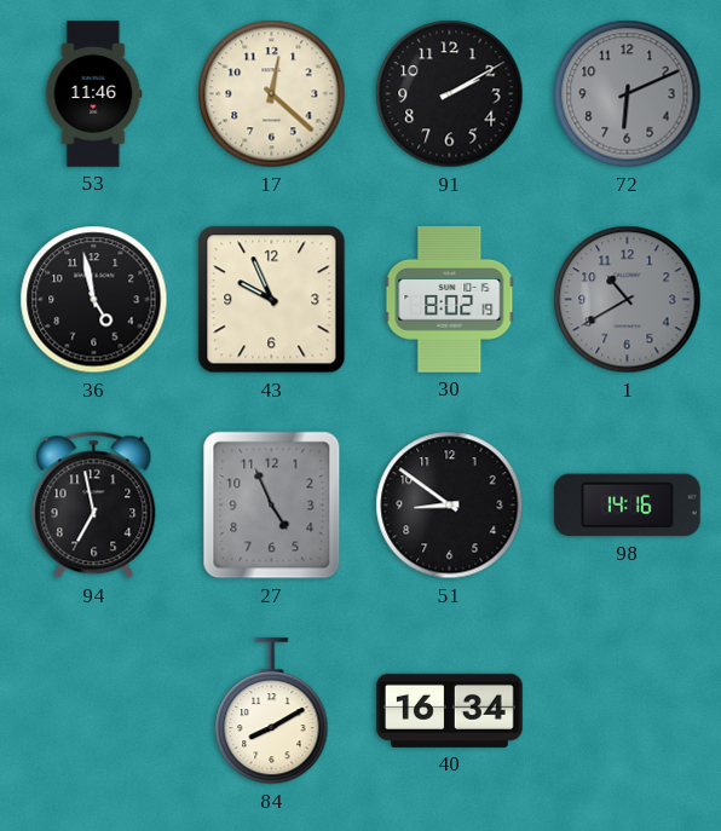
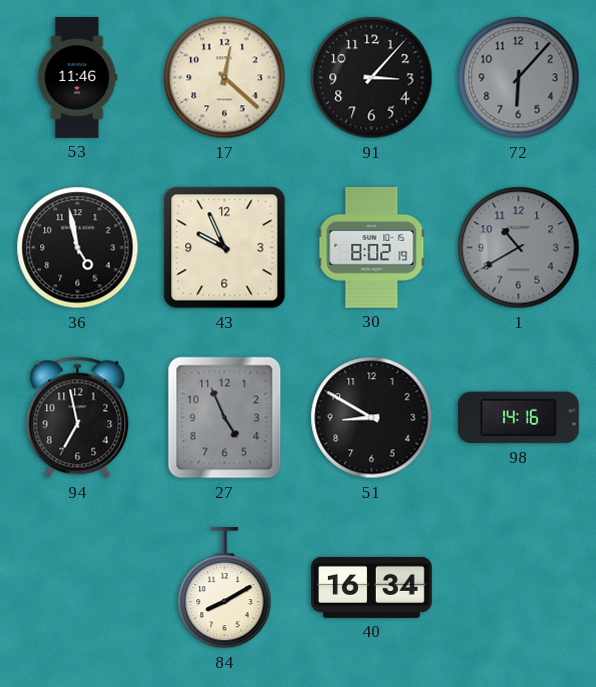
91: 2:10 -> 3:07
72: 6:11 -> 6:07
51: 8:51 -> 8:50
